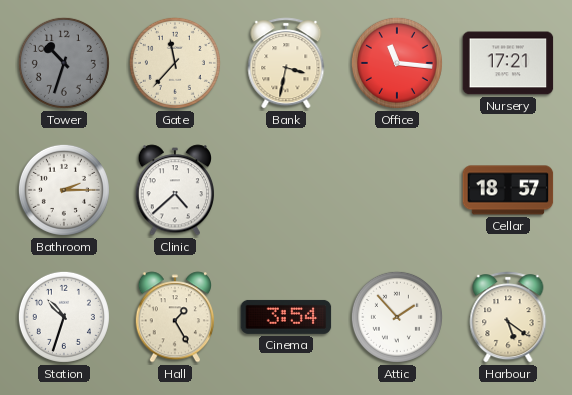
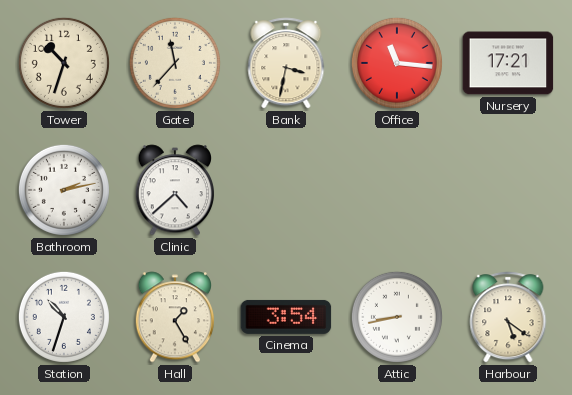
Tower dial: grey -> cream
Bathroom: 2:15 -> 2:13
Cellar: 18:57 -> none
Attic: 1:53 -> 8:43
